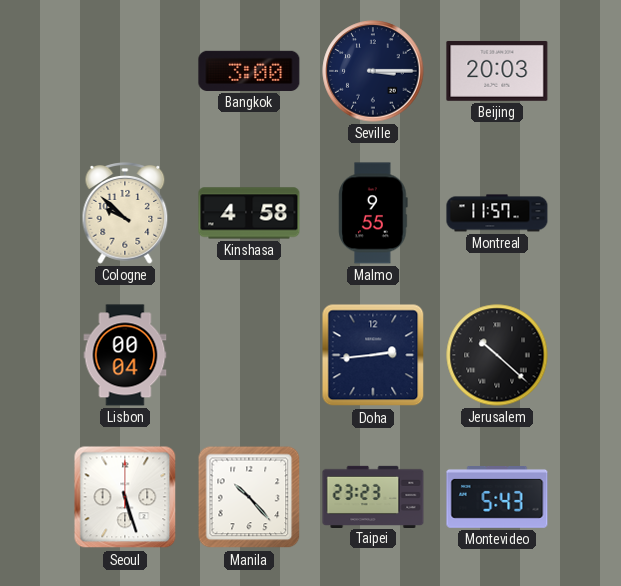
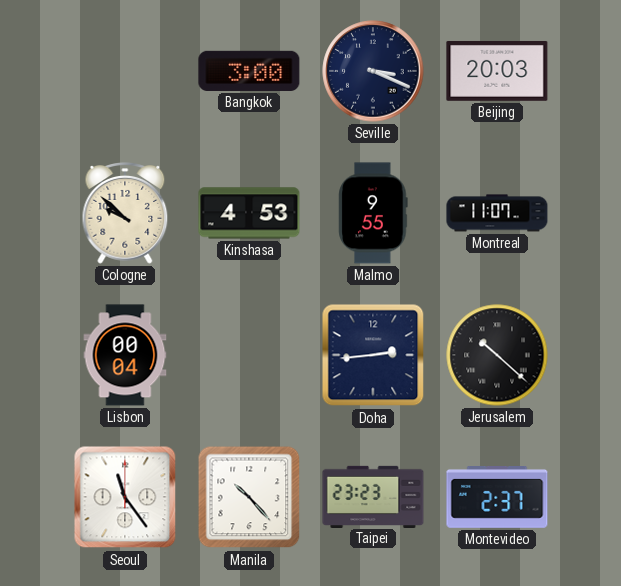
Seville: 3:15 -> 3:19
Kinshasa: 4:58 -> 4:53
Montreal: 11:57 -> 11:07
Seoul: 5:27 -> 11:24
Montevideo: 5:43 -> 2:37
